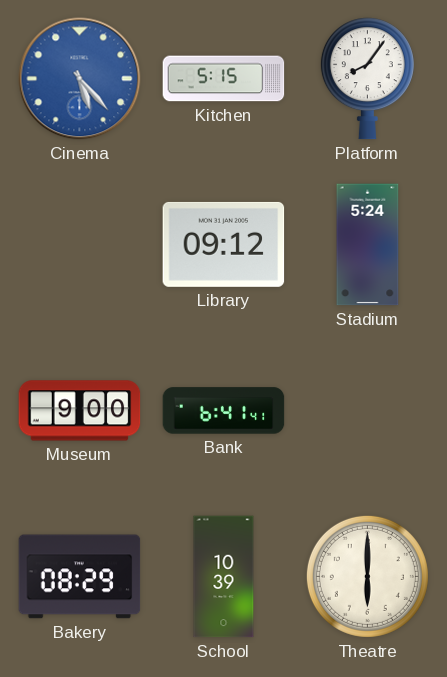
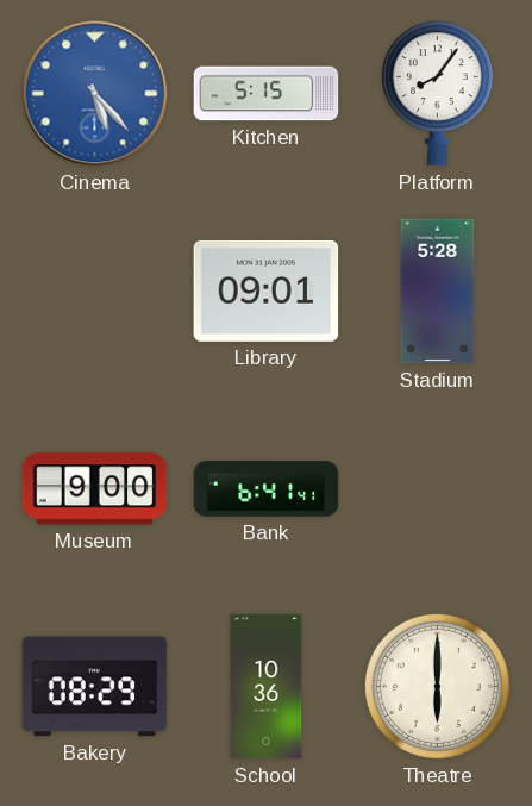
Library: 09:12 -> 09:01
Stadium: 5:24 -> 5:28
School: 10:39 -> 10:36
